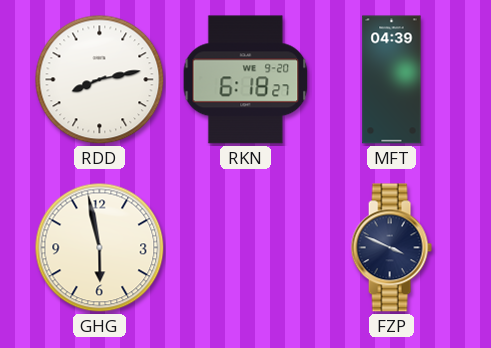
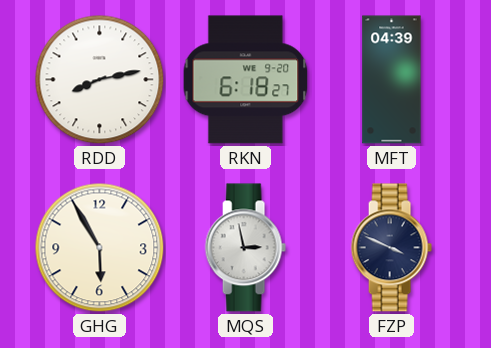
GHG: 5:58 -> 5:55
MQS: none -> 2:58
